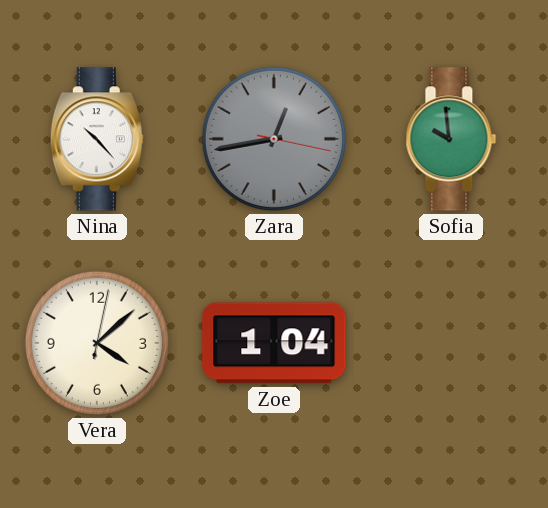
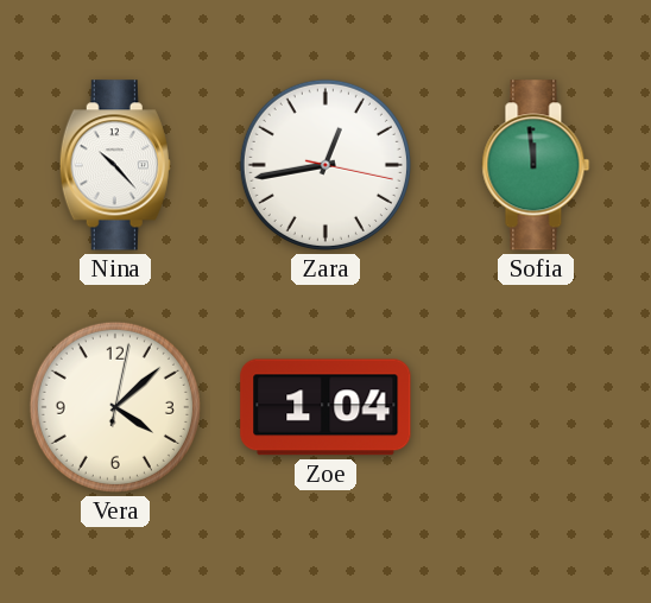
Zara dial: grey -> white
Sofia: 9:59 -> 11:59
